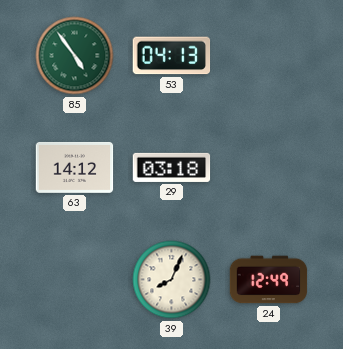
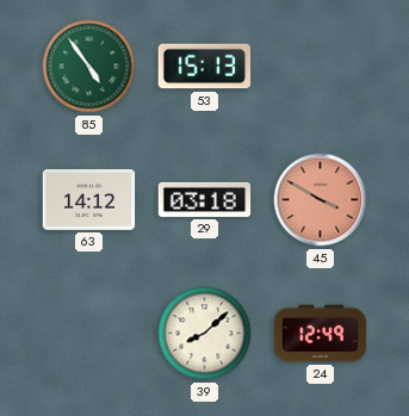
53: 04:13 -> 15:13
45: none -> 3:50
39: 8:04 -> 8:08
